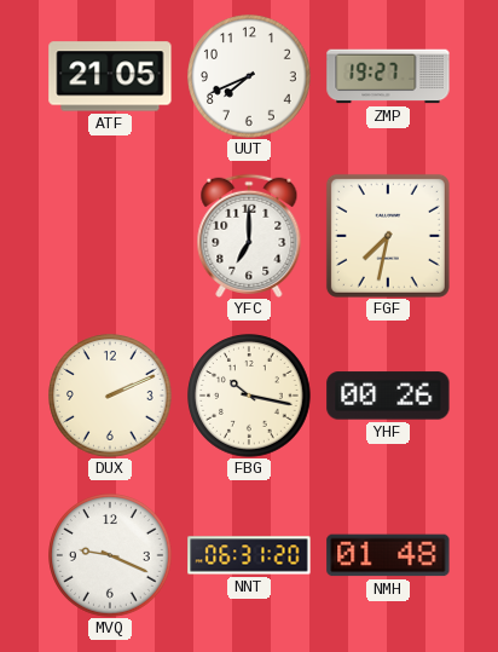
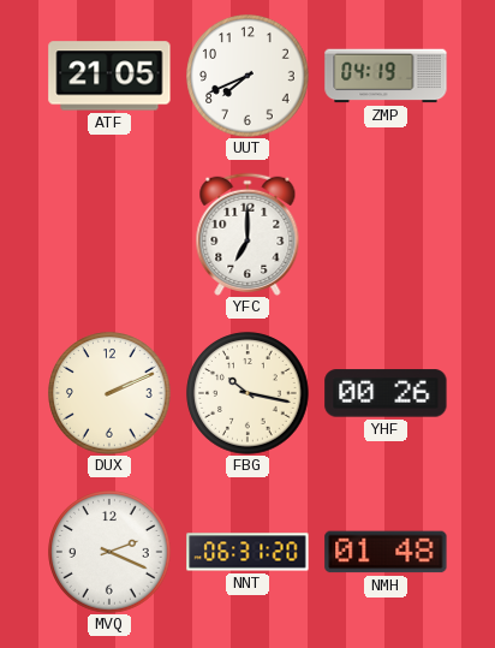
ZMP: 19:27 -> 04:19
FGF: 7:32 -> none
MVQ: 9:19 -> 2:19
